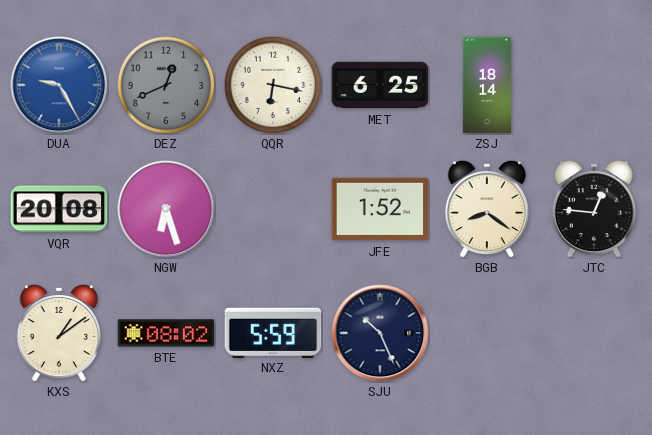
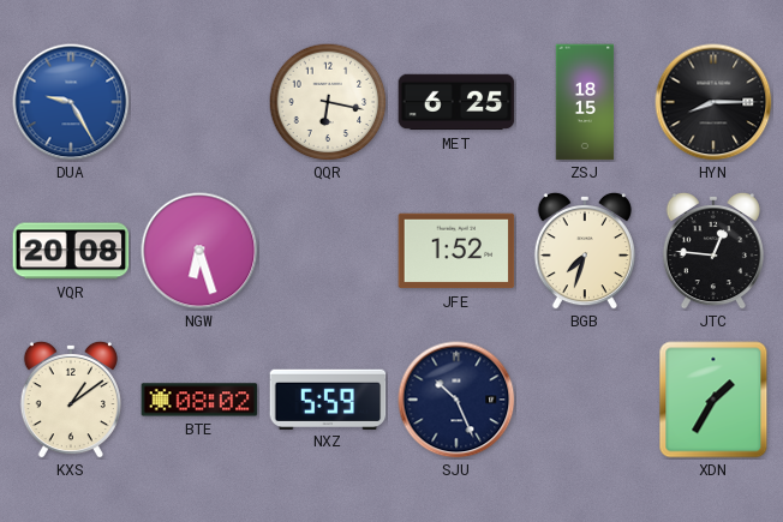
DEZ: 12:41 -> none
ZSJ: 18:14 -> 18:15
HYN: none -> 8:15
BGB: 8:21 -> 7:33
XDN: none -> 1:35
